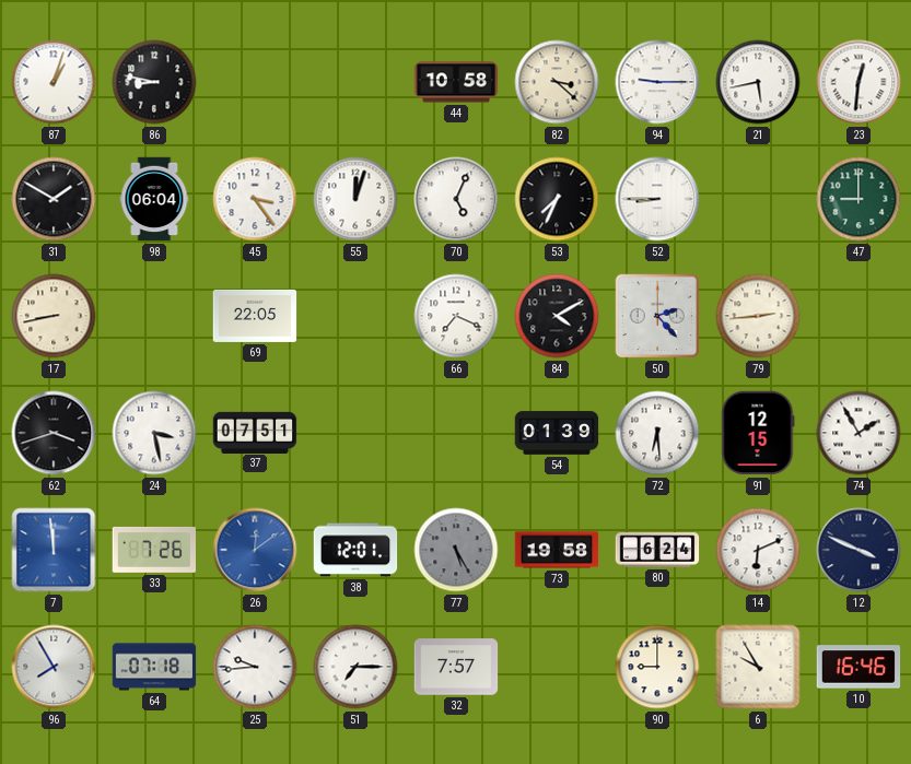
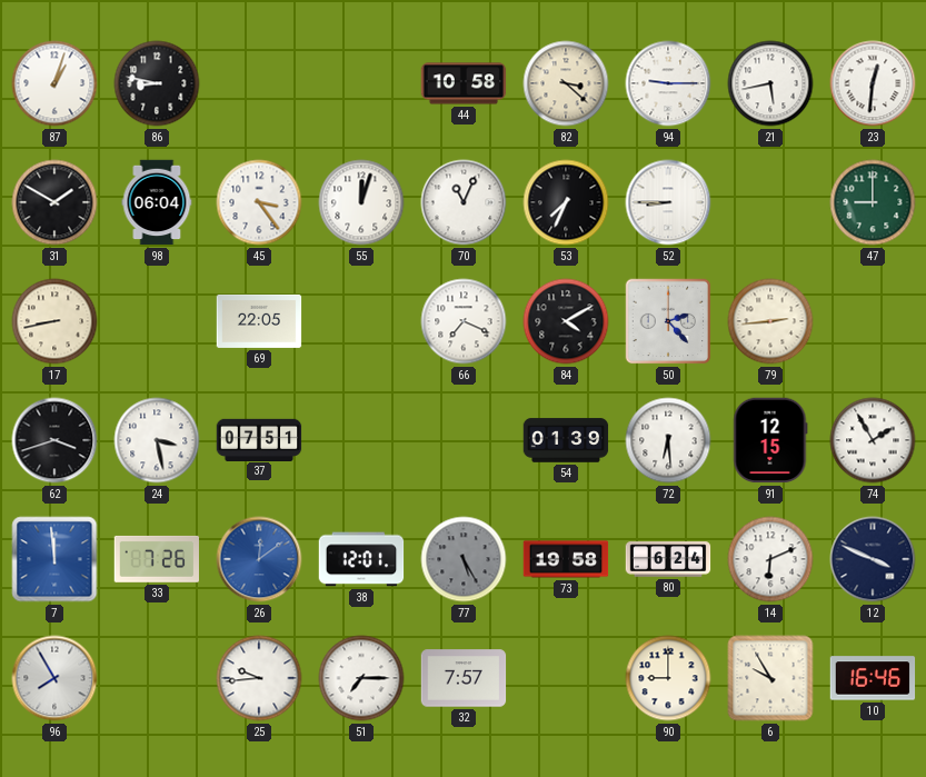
70: 5:04 -> 11:04
64: 07:18 -> none
